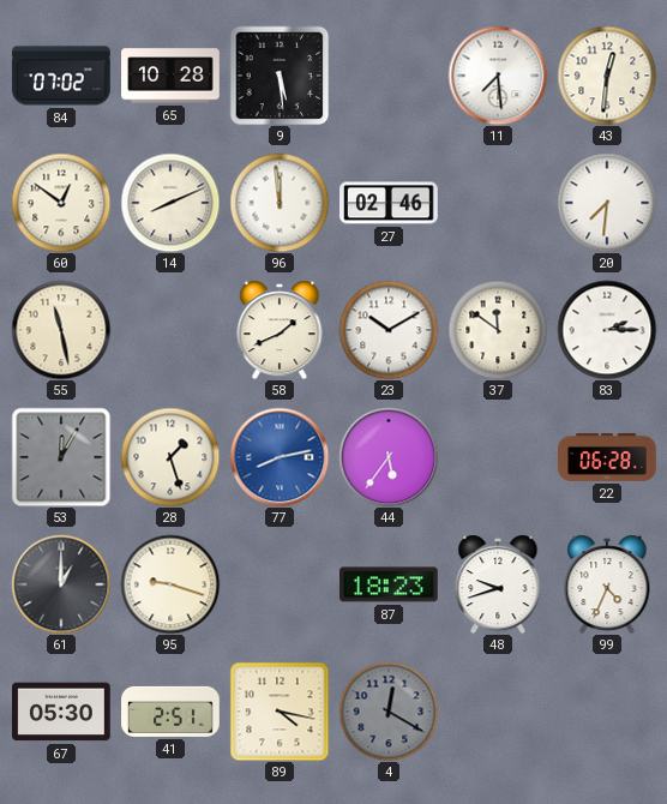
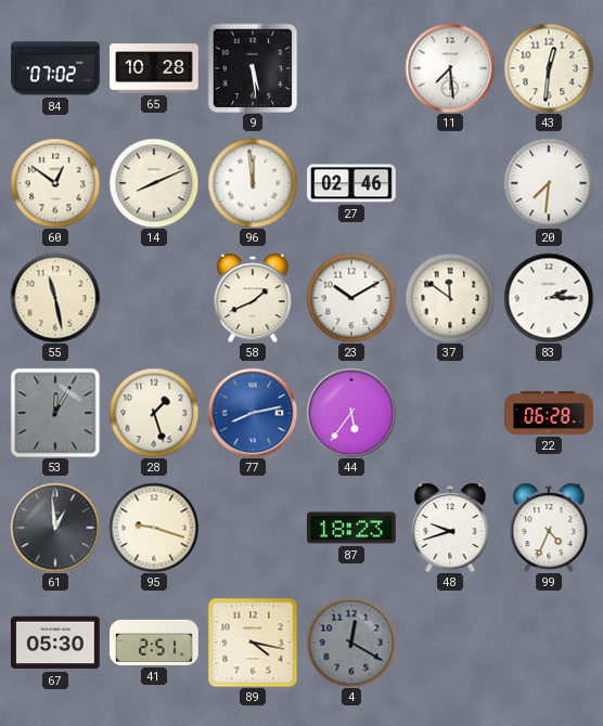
61: 1:00 -> 12:59
